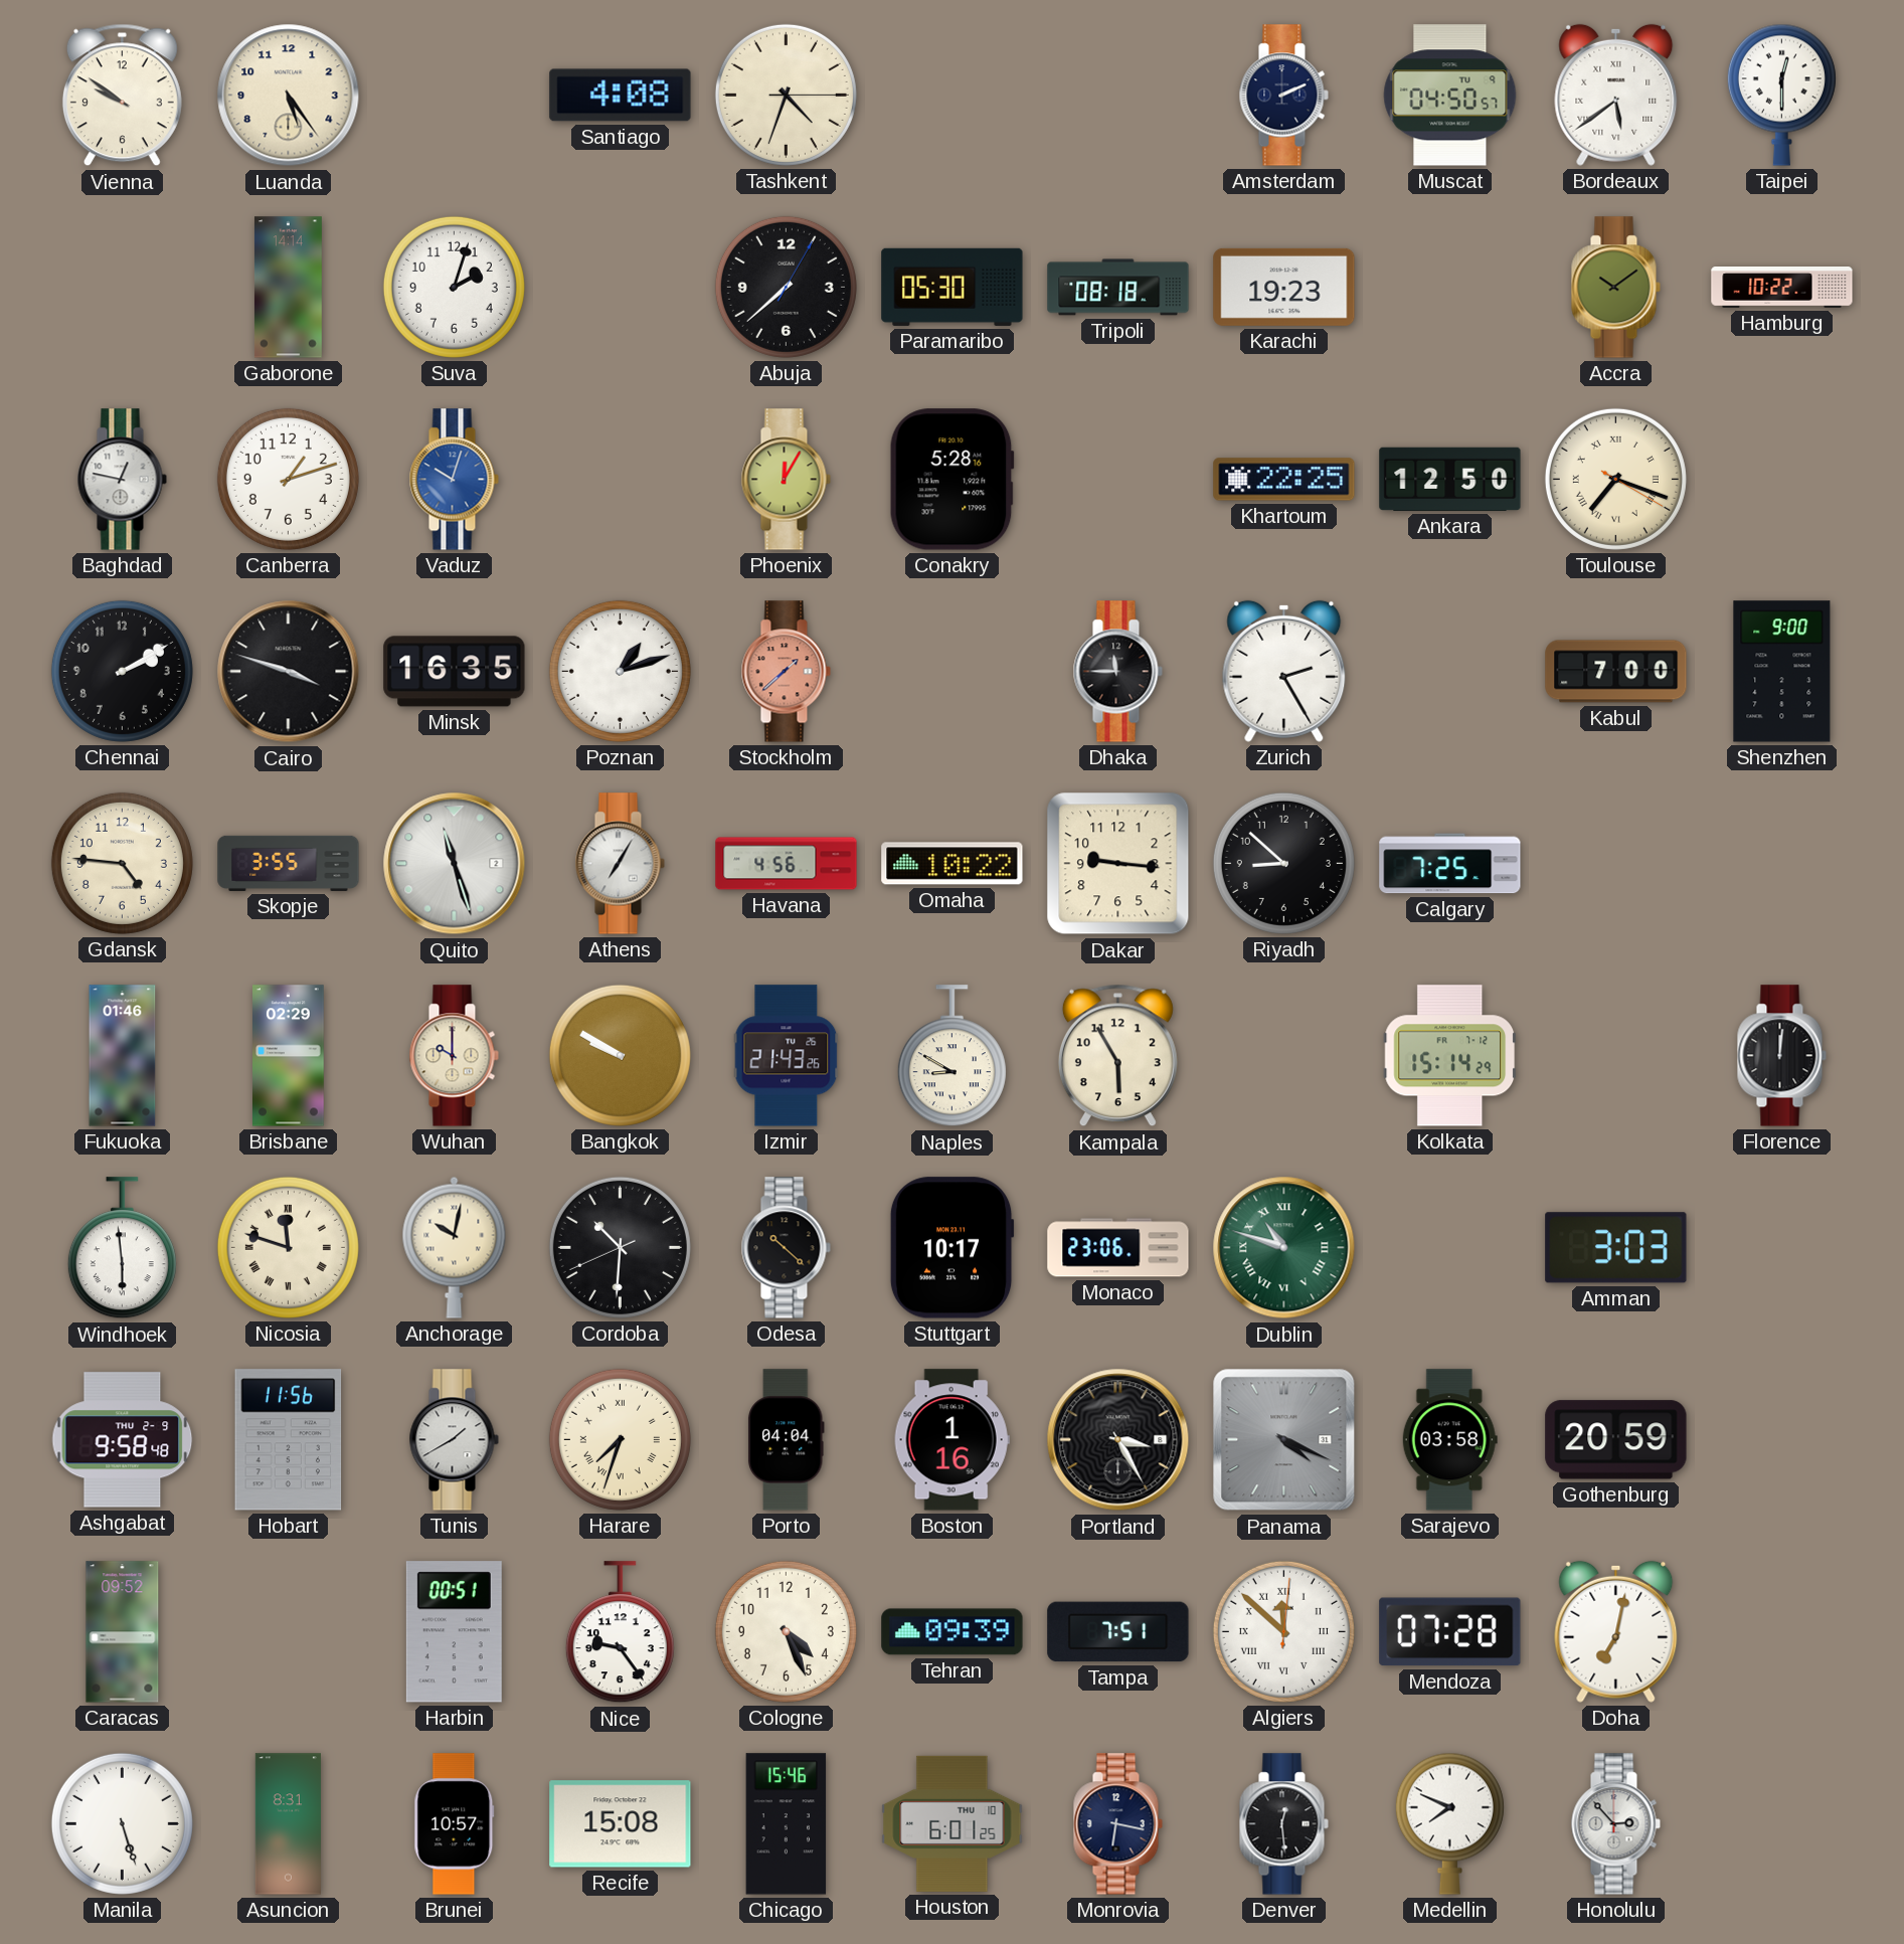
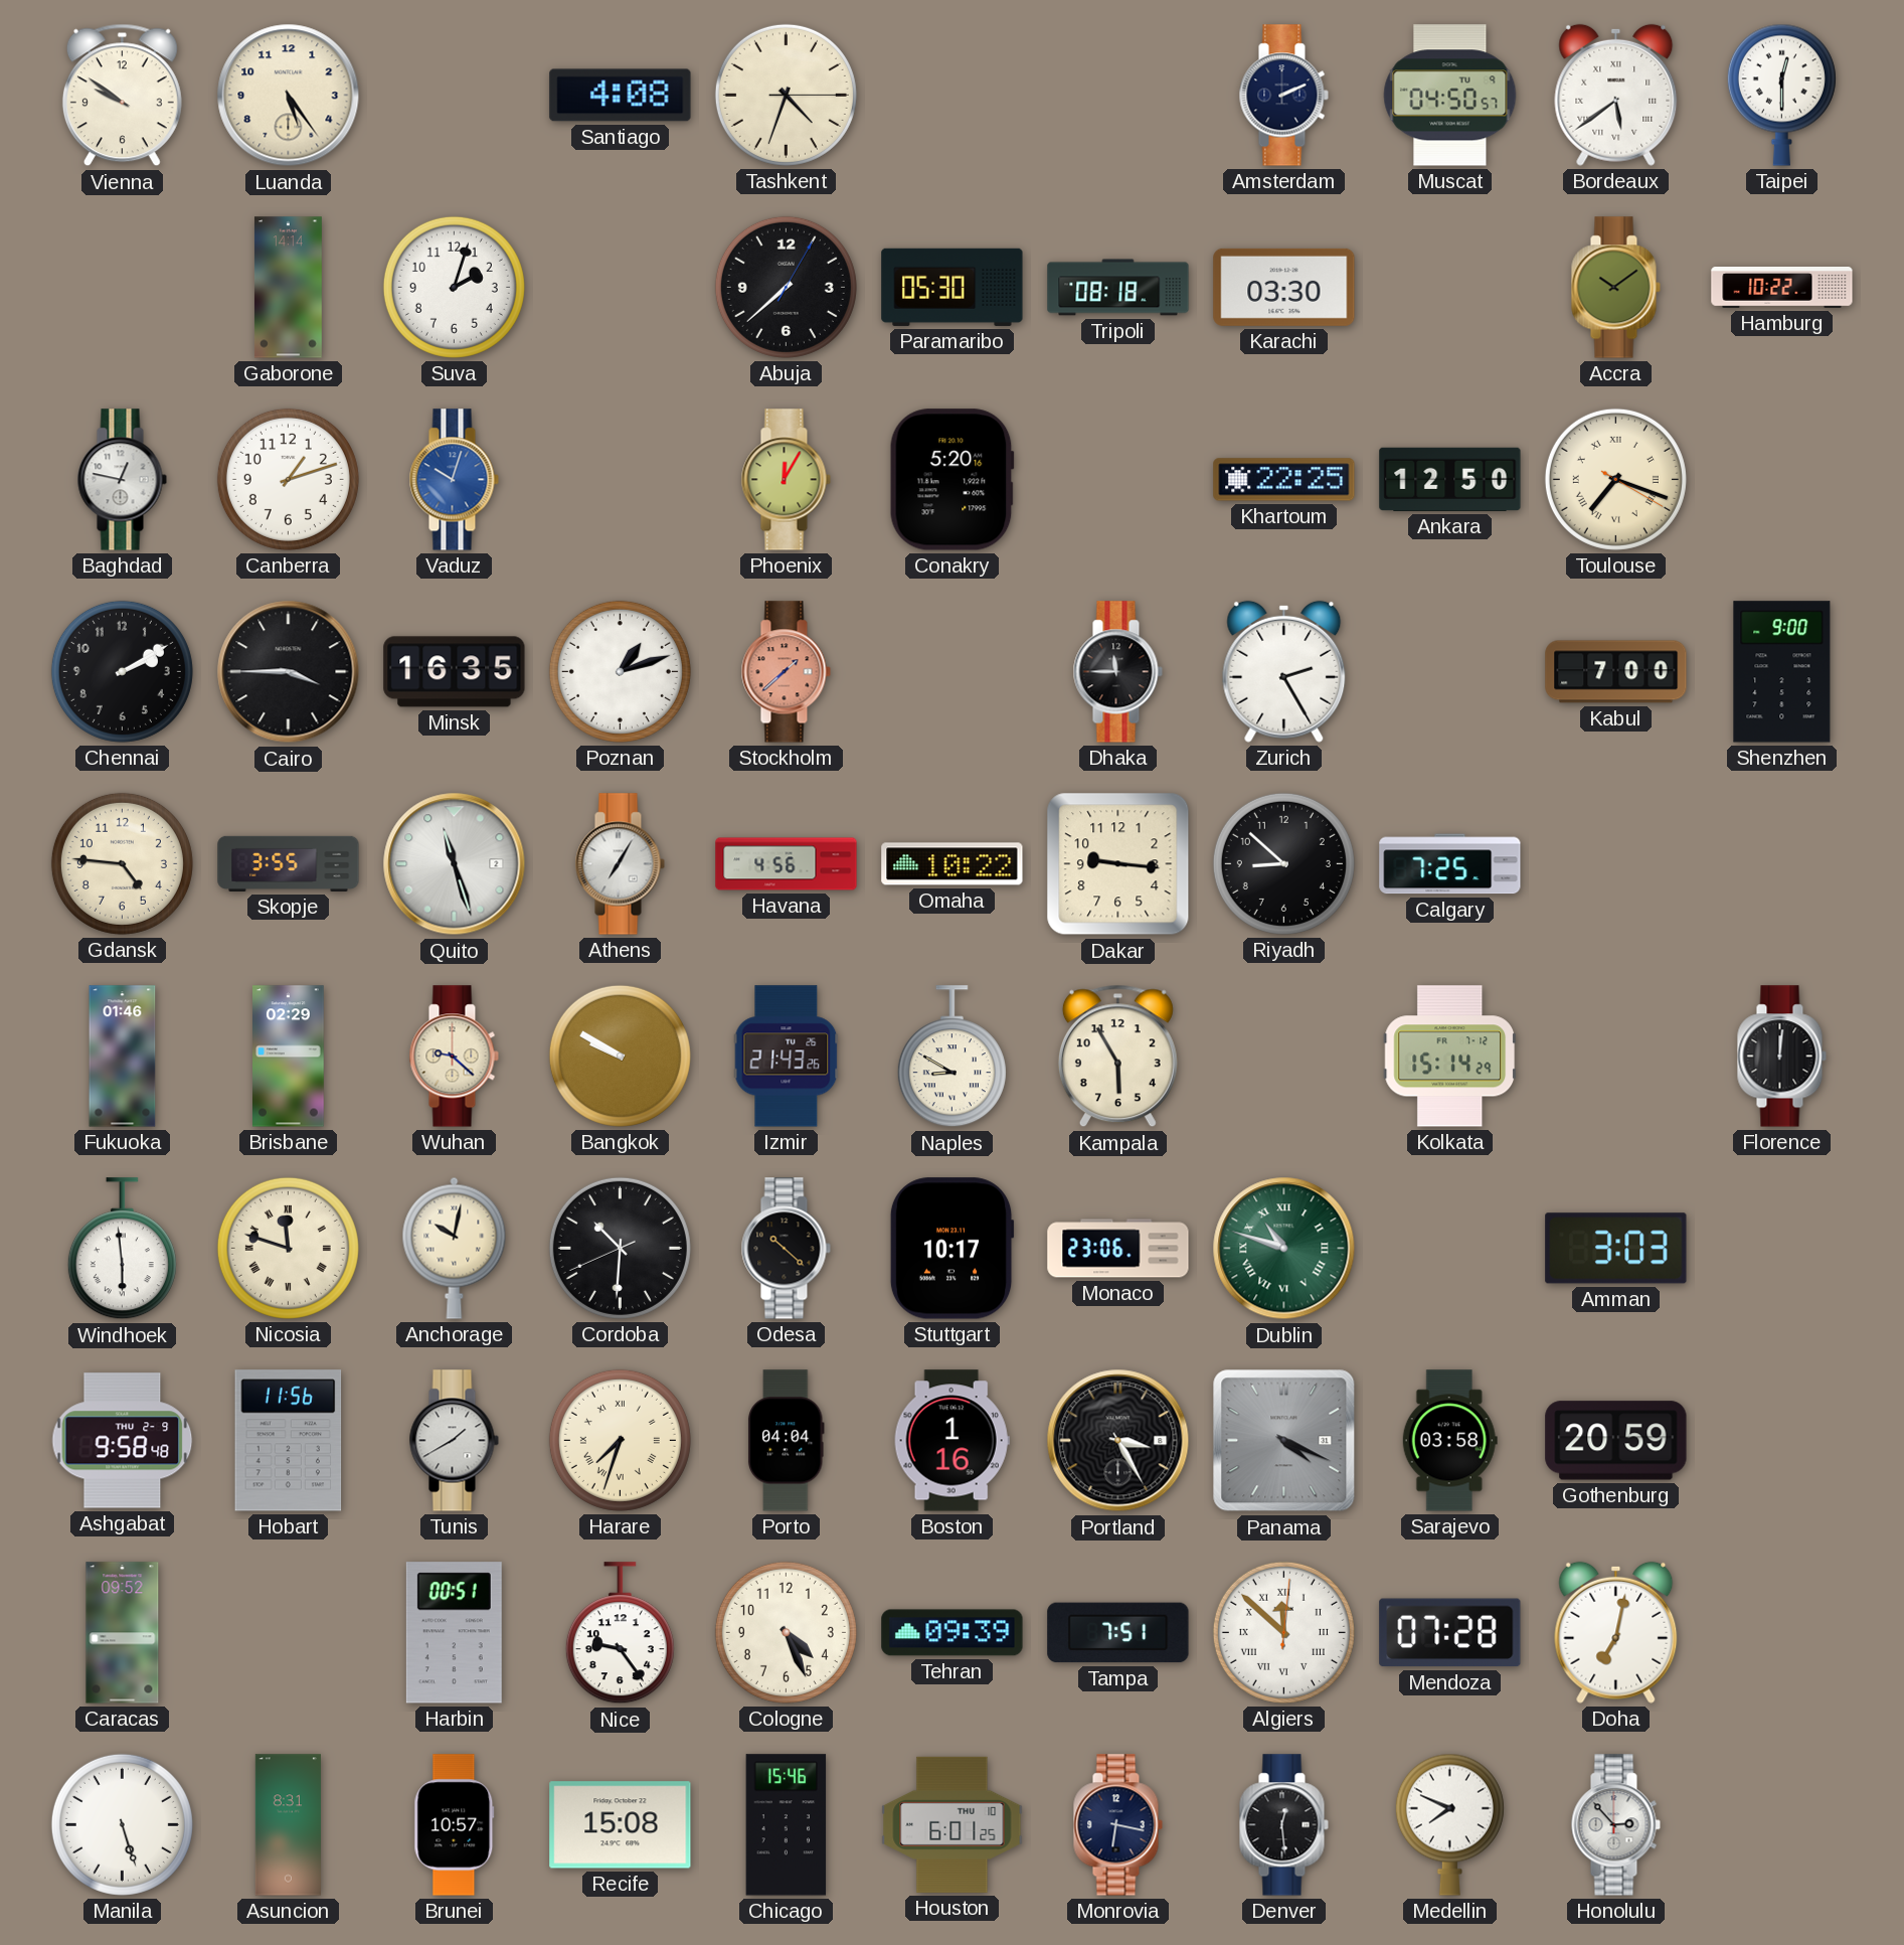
Karachi: 19:23 -> 03:30
Conakry: 5:28 -> 5:20
Cairo: 3:48 -> 3:45
Wuhan: 10:00 -> 9:22
